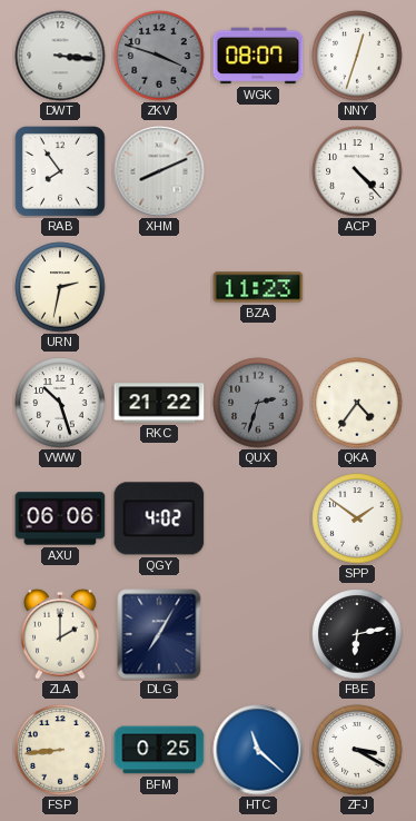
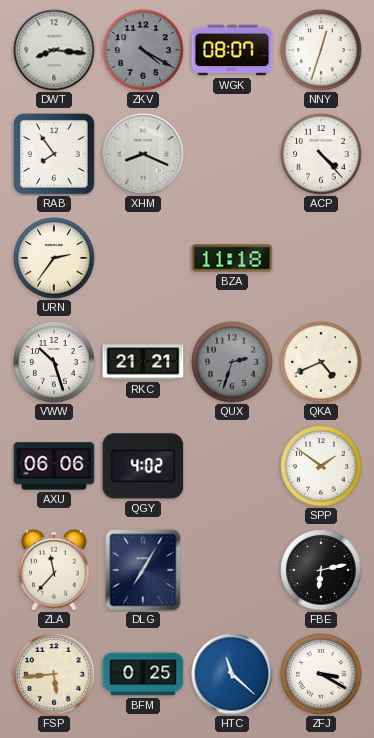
DWT: 3:16 -> 8:16
ZKV: 3:48 -> 4:20
XHM: 8:11 -> 8:19
URN: 2:32 -> 2:36
BZA: 11:23 -> 11:18
RKC: 21:22 -> 21:21
QKA: 4:36 -> 4:41
ZLA: 2:00 -> 11:37
FSP: 8:44 -> 5:44
